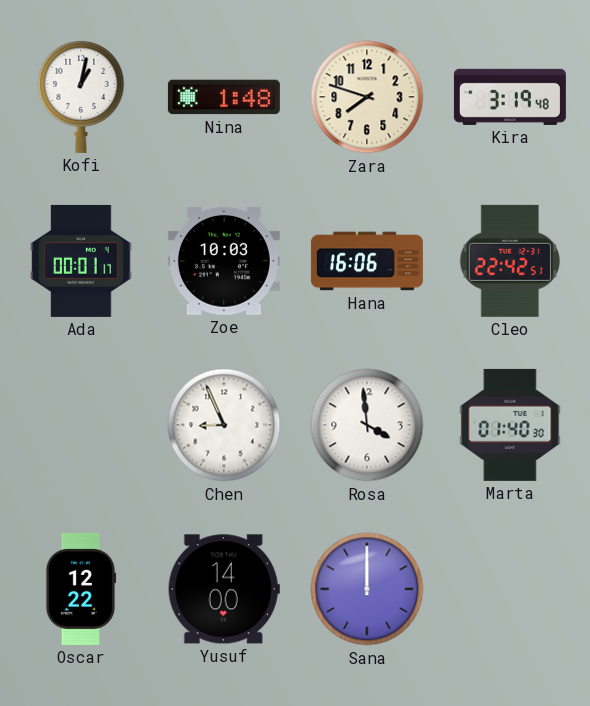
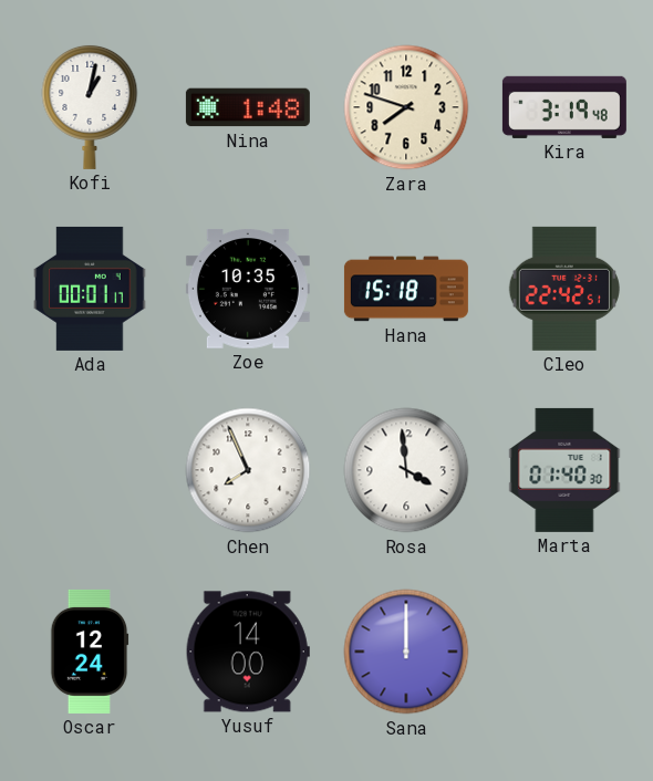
Zoe: 10:03 -> 10:35
Hana: 16:06 -> 15:18
Chen: 8:56 -> 7:56
Oscar: 12:22 -> 12:24
